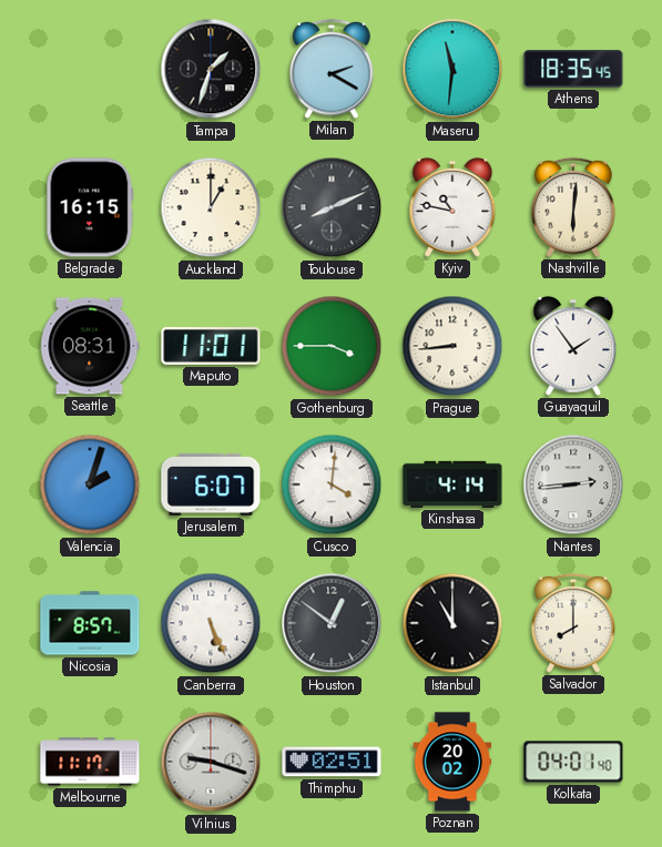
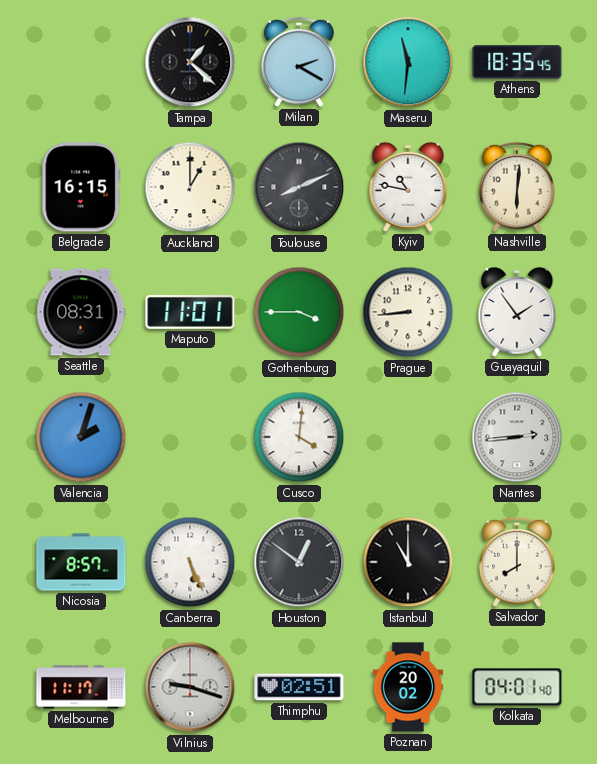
Tampa: 1:33 -> 1:22
Jerusalem: 6:07 -> none
Kinshasa: 4:14 -> none
